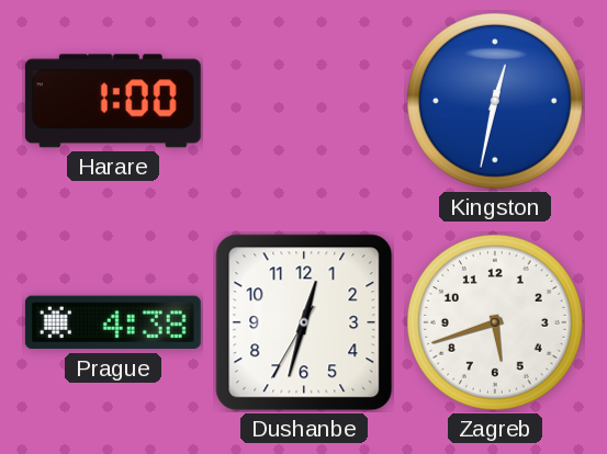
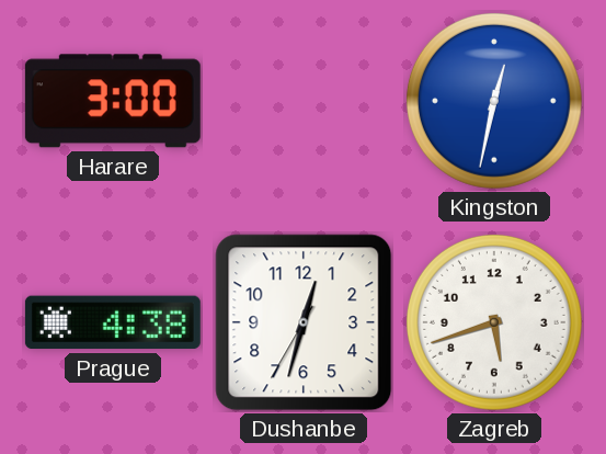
Harare: 1:00 -> 3:00
